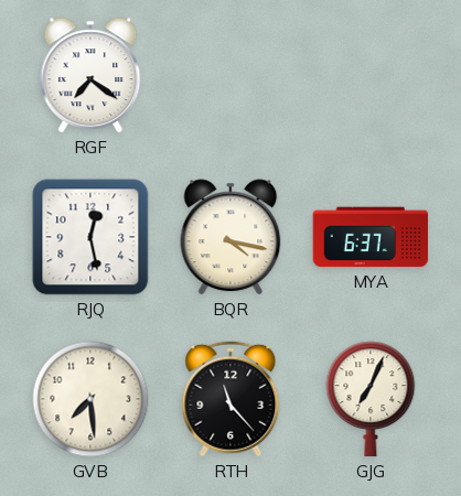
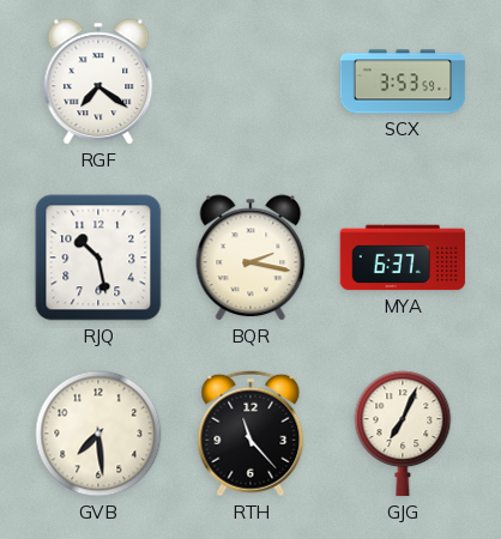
SCX: none -> 3:53
RJQ: 12:28 -> 10:28
BQR: 4:17 -> 2:17
